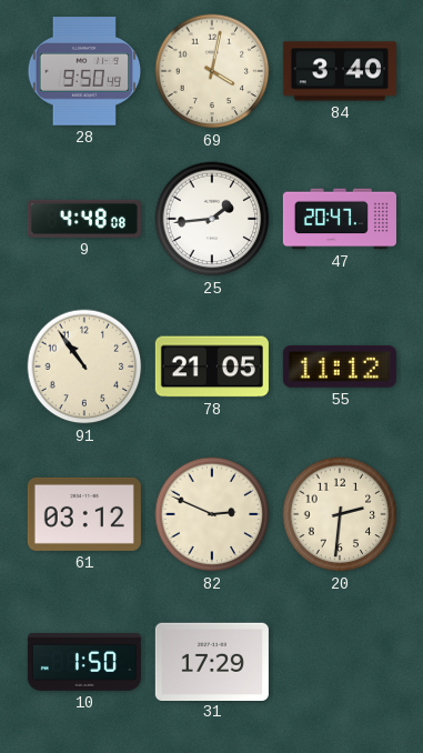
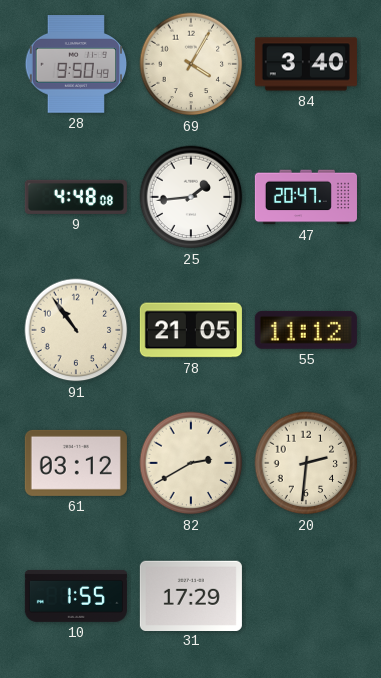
69: 4:02 -> 4:05
82: 2:49 -> 2:40
10: 1:50 -> 1:55
